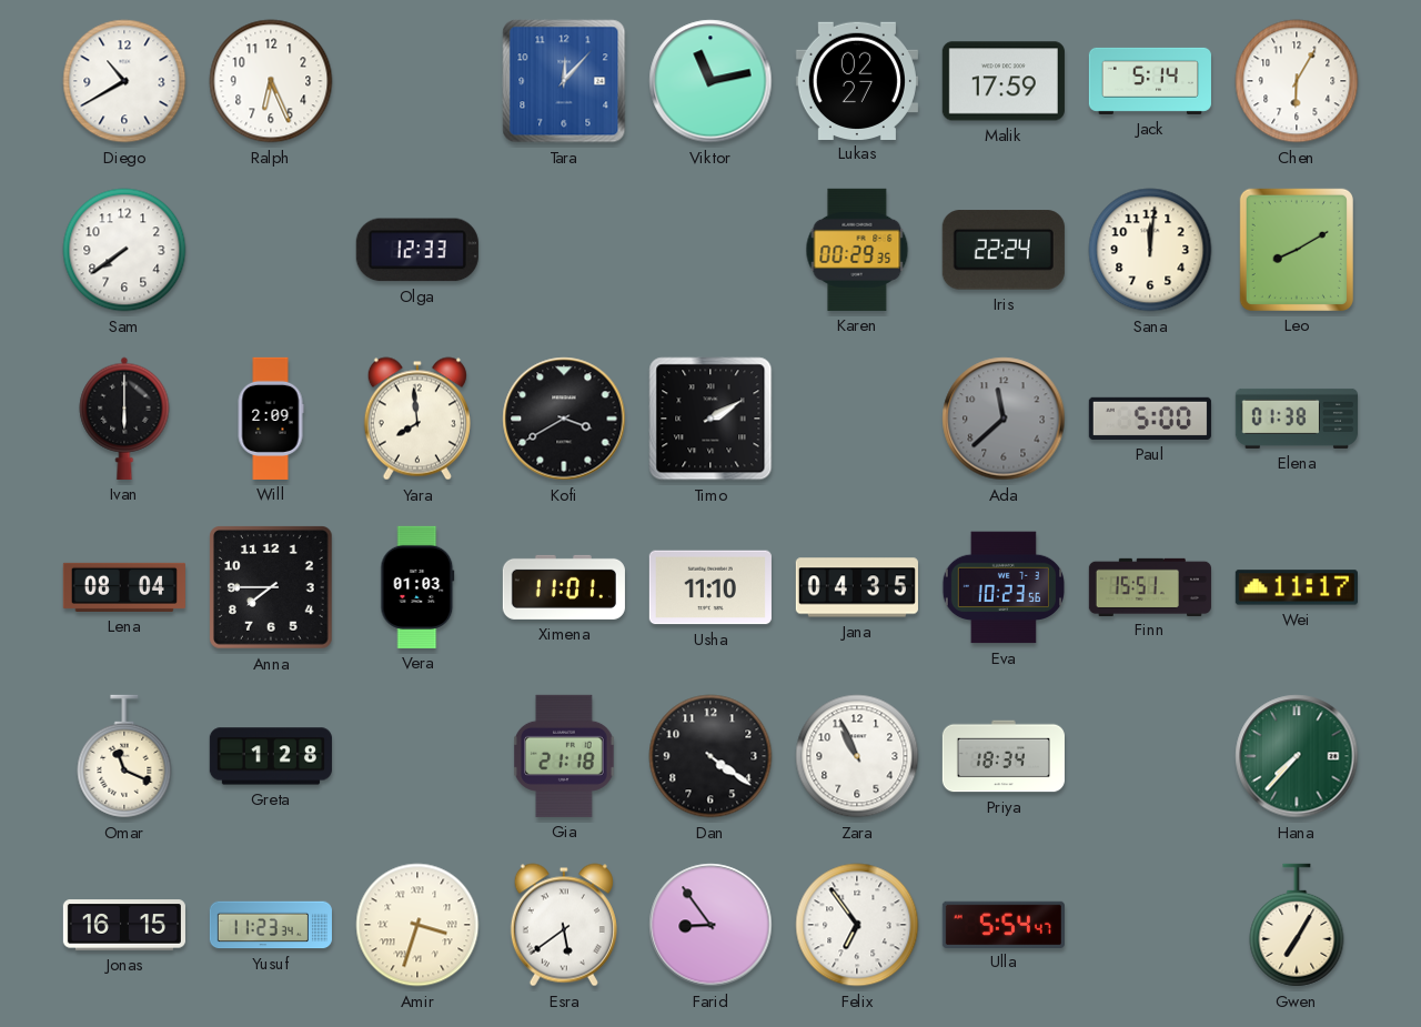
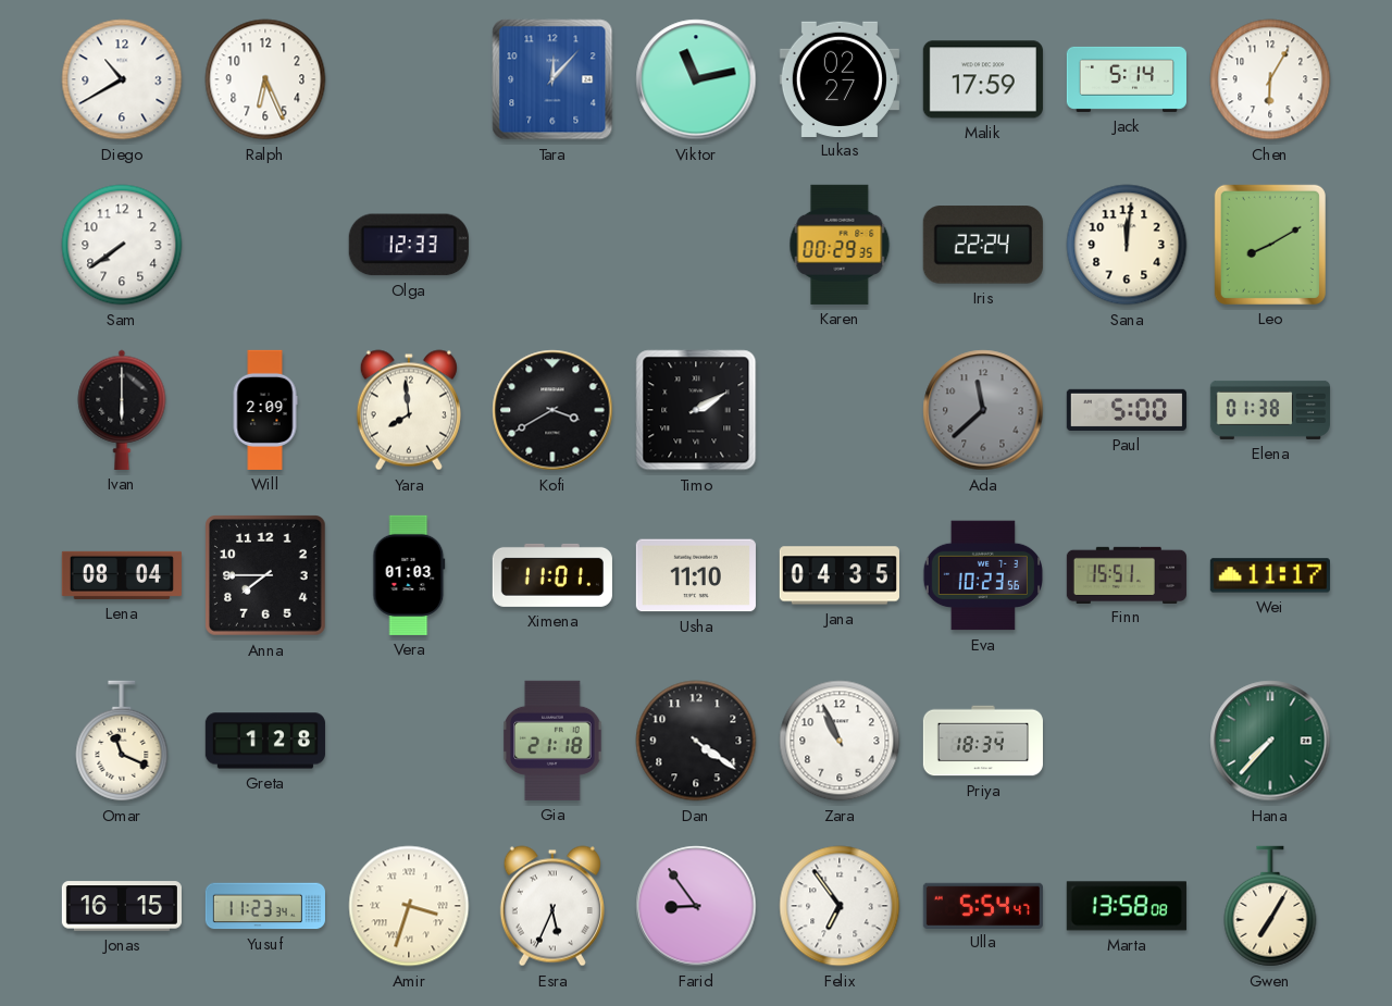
Esra: 5:39 -> 5:34
Marta: none -> 13:58
